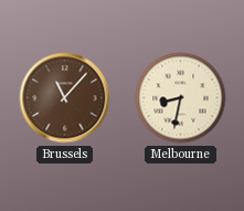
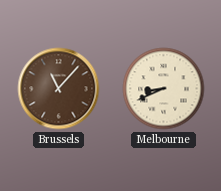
Melbourne: 8:32 -> 8:41
